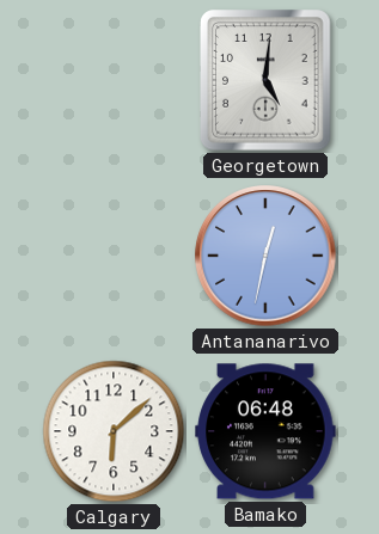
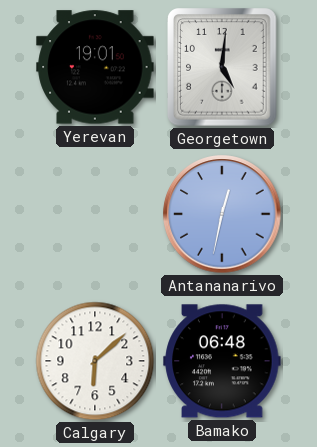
Yerevan: none -> 19:01
